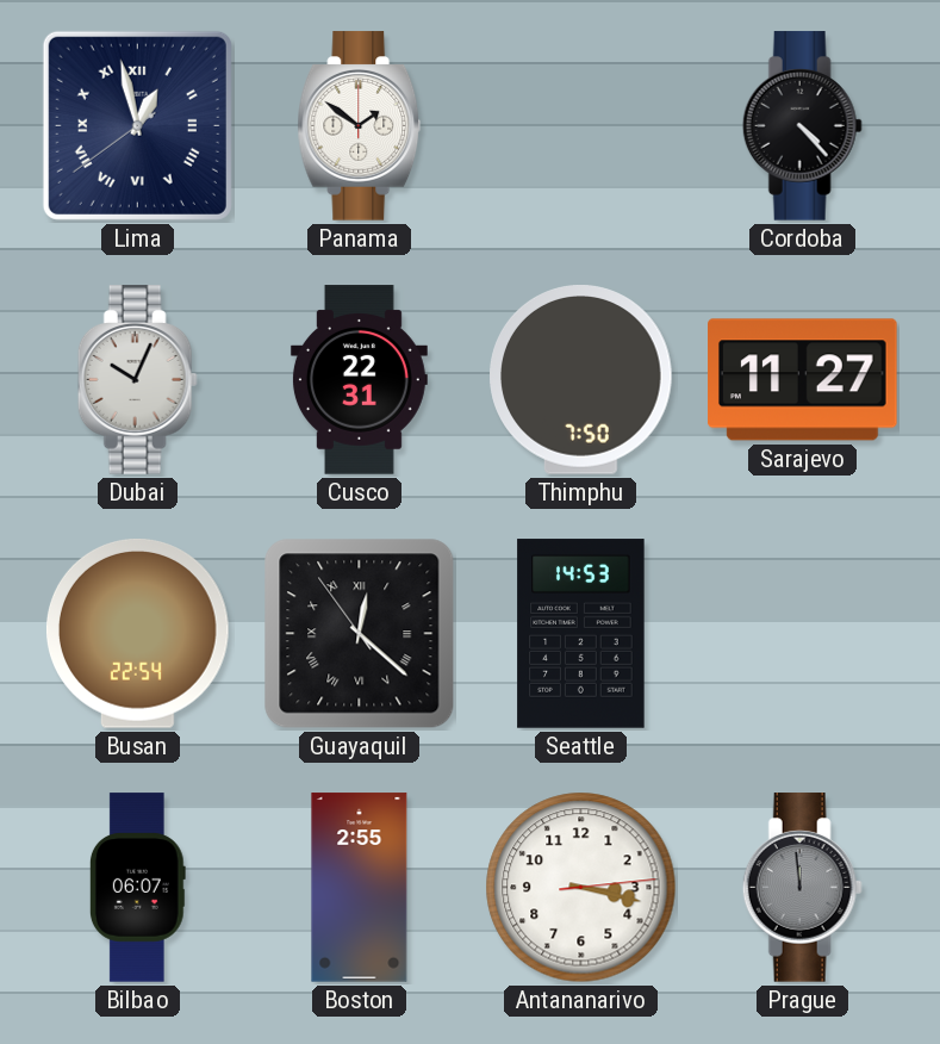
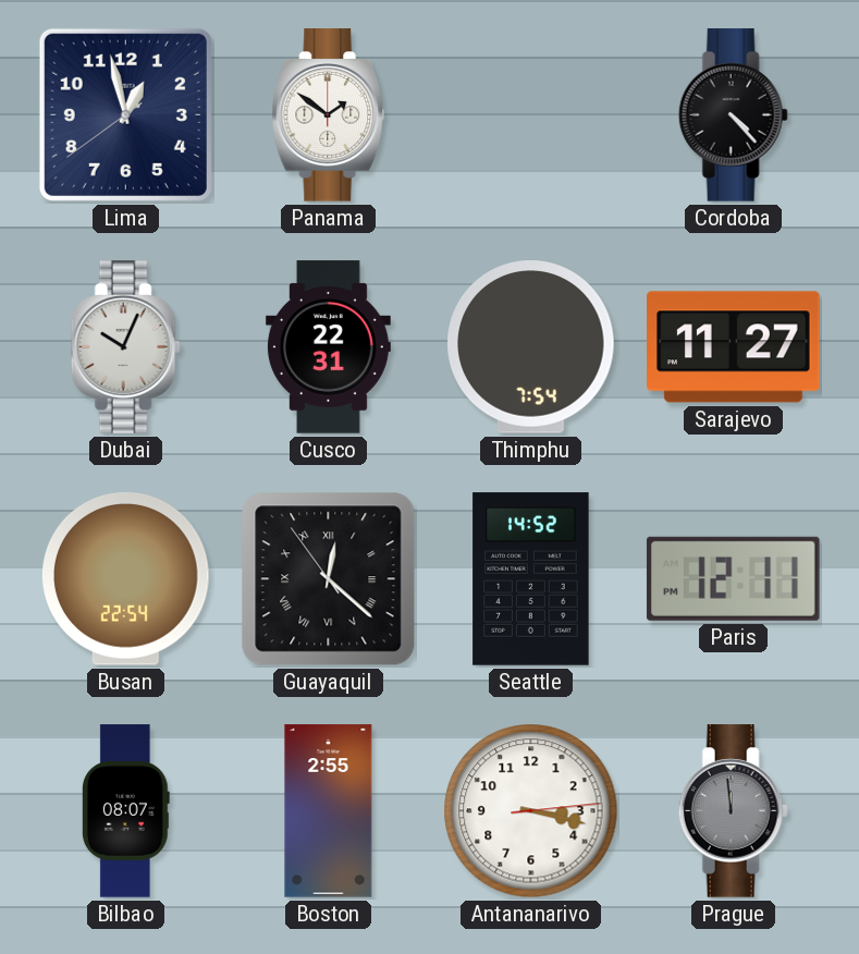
Lima numerals: Roman -> Arabic
Thimphu: 7:50 -> 7:54
Seattle: 14:53 -> 14:52
Paris: none -> 12:11
Bilbao: 06:07 -> 08:07
